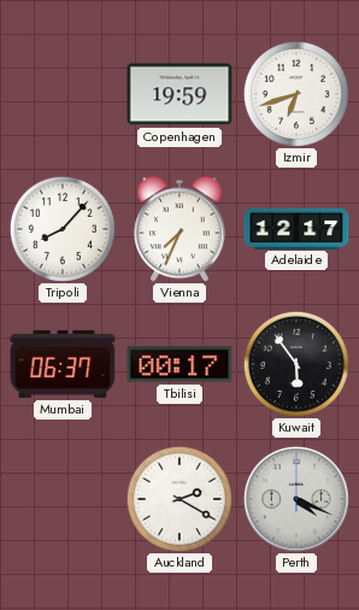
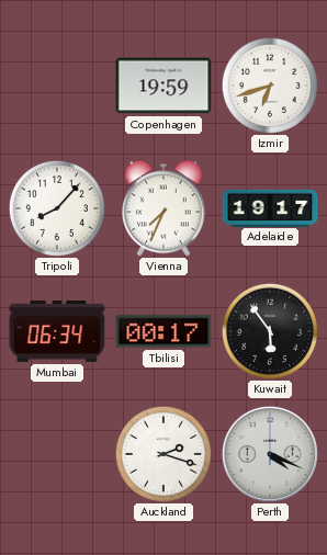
Adelaide: 12:17 -> 19:17
Mumbai: 06:37 -> 06:34
Auckland: 2:20 -> 2:18
